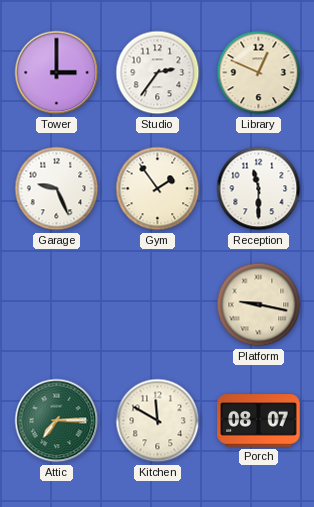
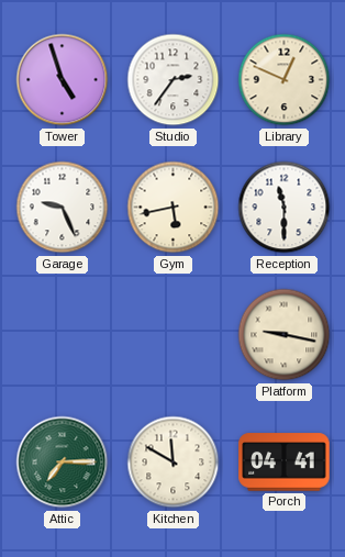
Tower: 3:00 -> 4:57
Gym: 1:54 -> 5:43
Porch: 08:07 -> 04:41
